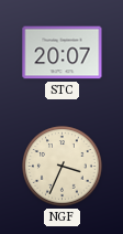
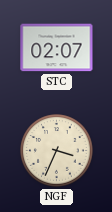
STC: 20:07 -> 02:07
